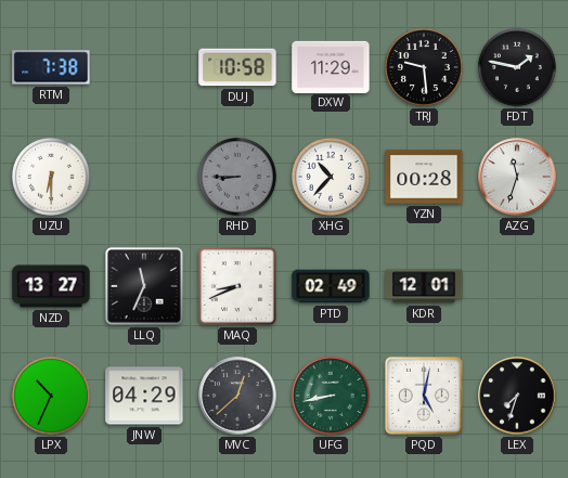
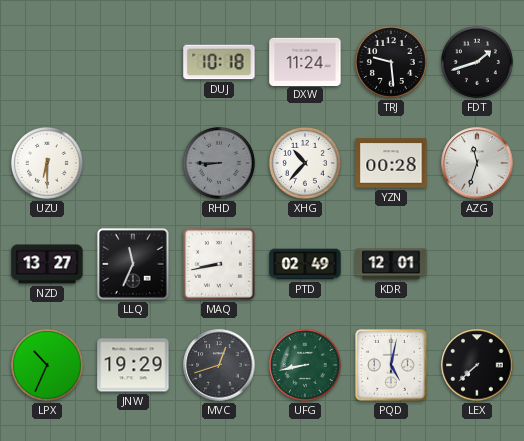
RTM: 7:38 -> none
DUJ: 10:58 -> 10:18
DXW: 11:29 -> 11:24
FDT: 1:47 -> 1:42
MAQ: 8:41 -> 8:43
JNW: 04:29 -> 19:29
MVC: 12:38 -> 12:42
LEX: 7:33 -> 7:38
